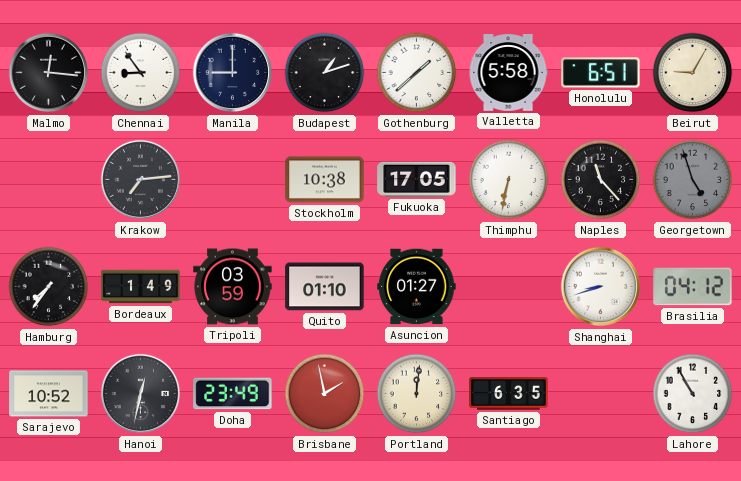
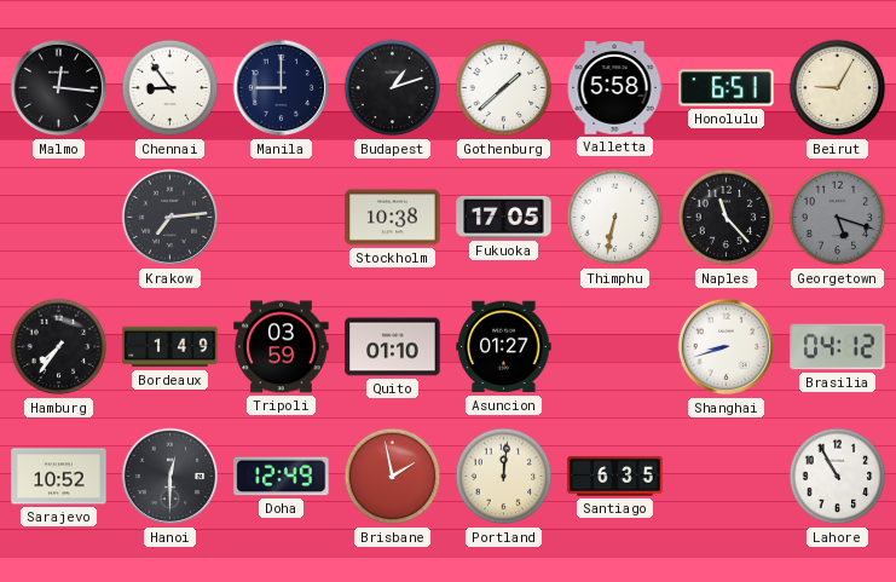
Georgetown: 4:57 -> 5:18
Hanoi: 12:32 -> 12:30
Doha: 23:49 -> 12:49
